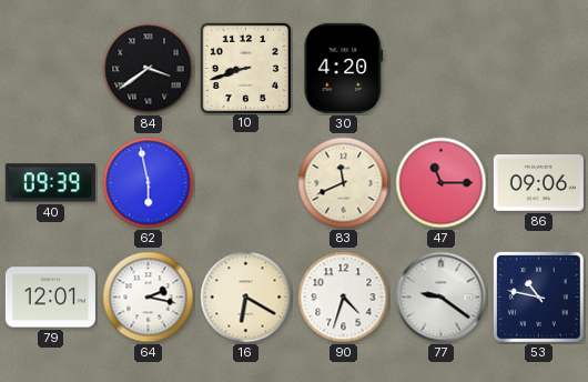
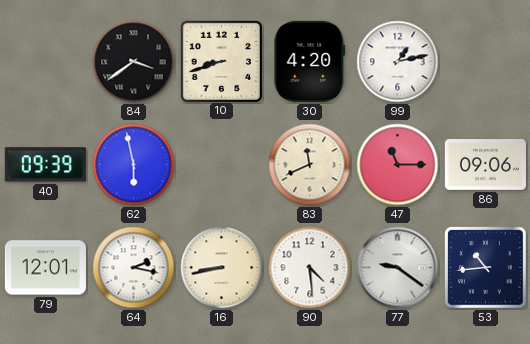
99: none -> 1:13
16: 6:20 -> 8:43
90: 4:33 -> 4:29
53: 10:47 -> 10:44
